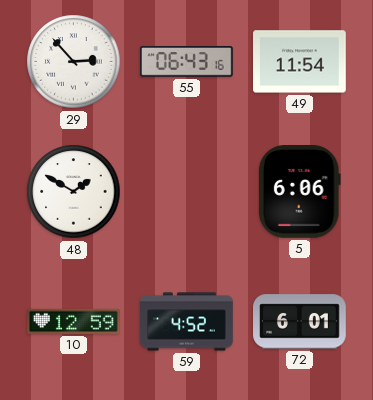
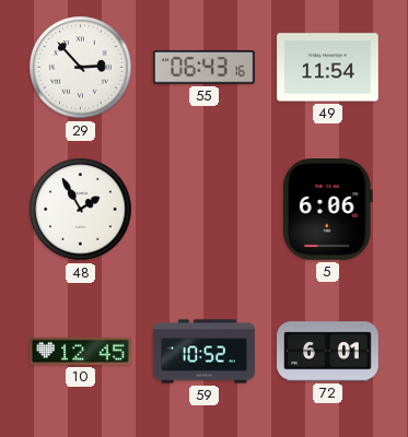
48: 1:50 -> 1:55
10: 12:59 -> 12:45
59: 4:52 -> 10:52
